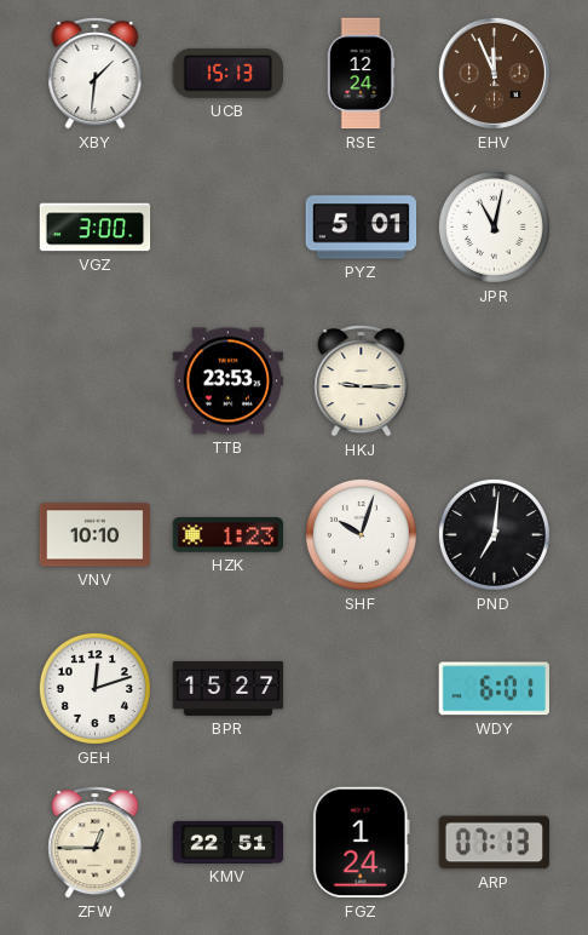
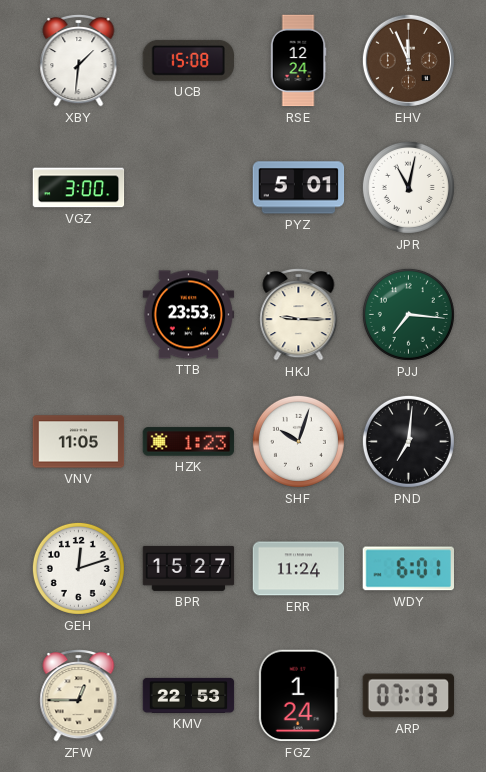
UCB: 15:13 -> 15:08
PJJ: none -> 7:16
VNV: 10:10 -> 11:05
ERR: none -> 11:24
KMV: 22:51 -> 22:53
